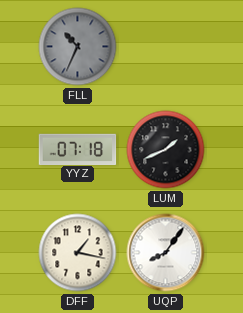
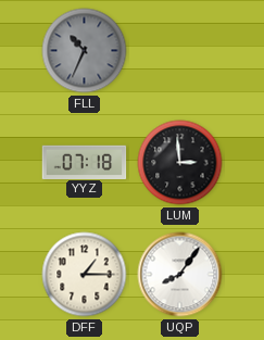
LUM: 1:41 -> 2:59
DFF: 1:17 -> 1:15
